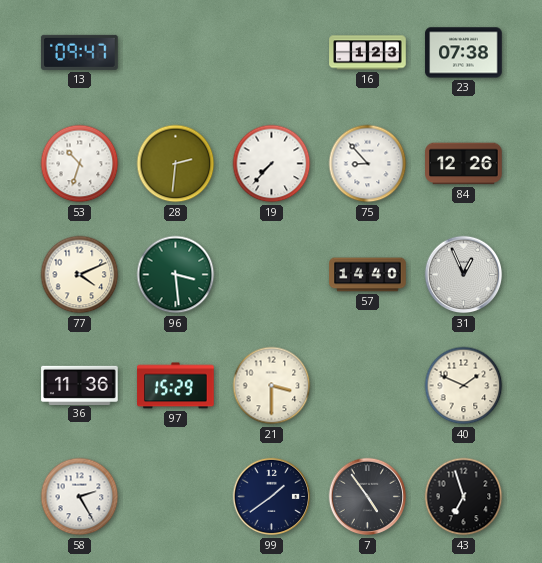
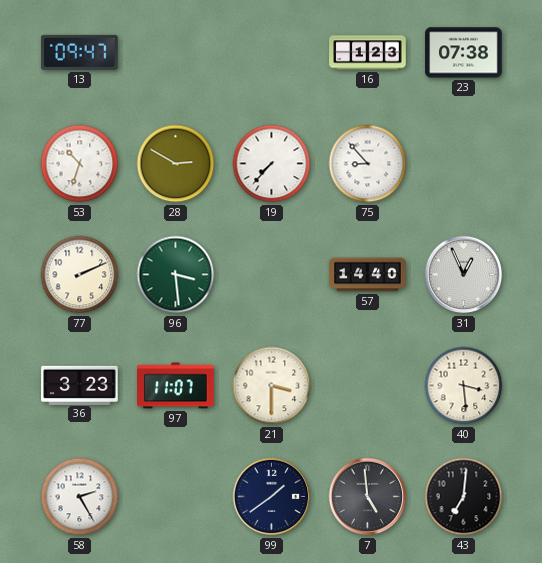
28: 2:31 -> 2:50
84: 12:26 -> none
77: 4:11 -> 2:11
36: 11:36 -> 3:23
97: 15:29 -> 11:07
40: 1:49 -> 3:29
7: 4:54 -> 4:59
43: 6:57 -> 7:01
